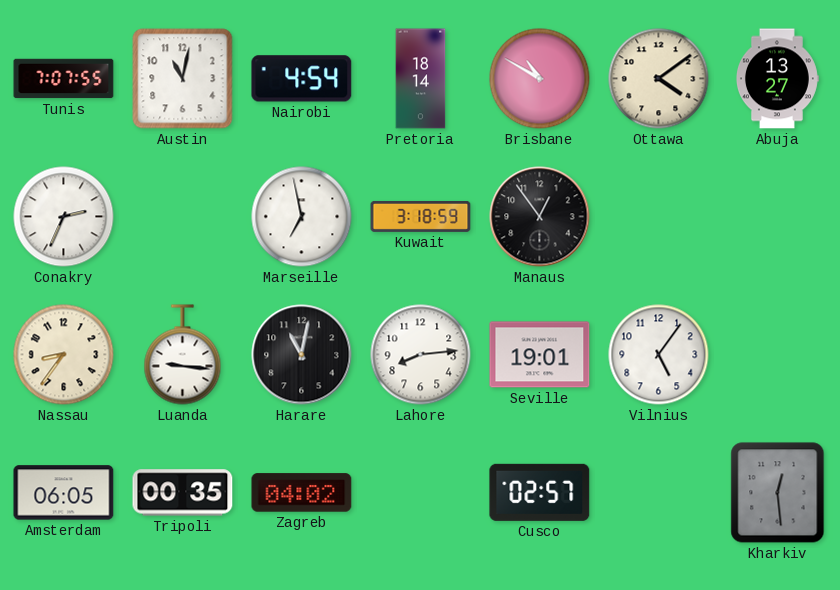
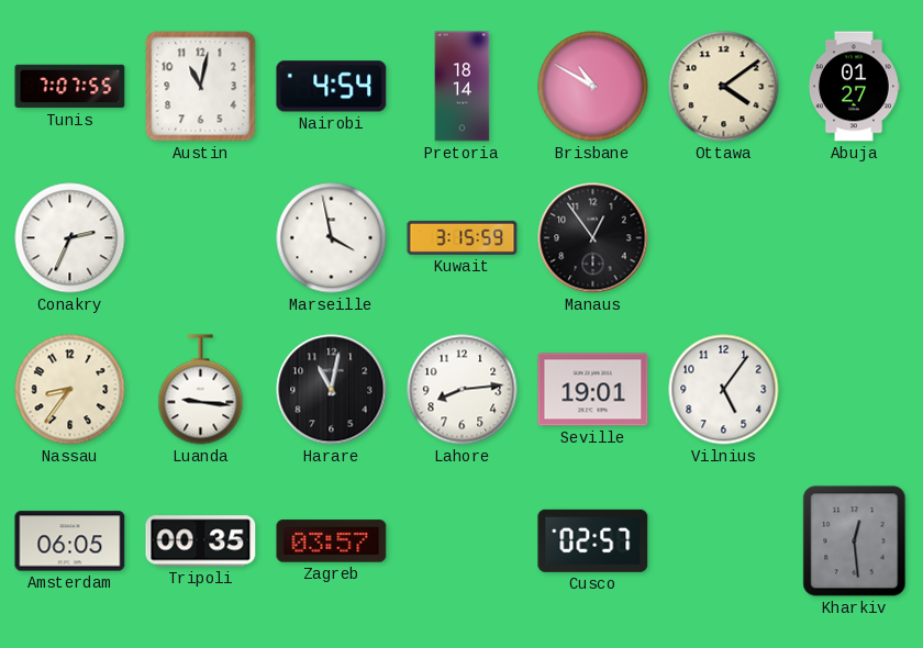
Abuja: 13:27 -> 01:27
Marseille: 6:58 -> 3:58
Kuwait: 3:18 -> 3:15
Zagreb: 04:02 -> 03:57
